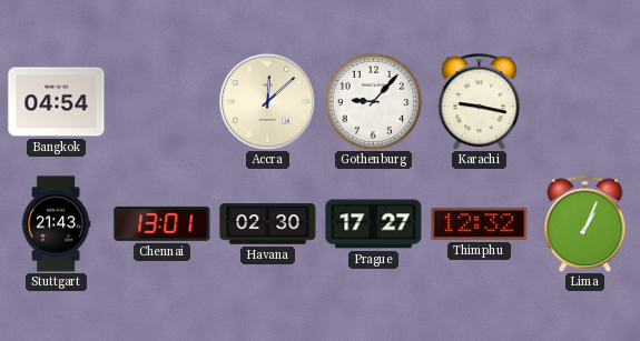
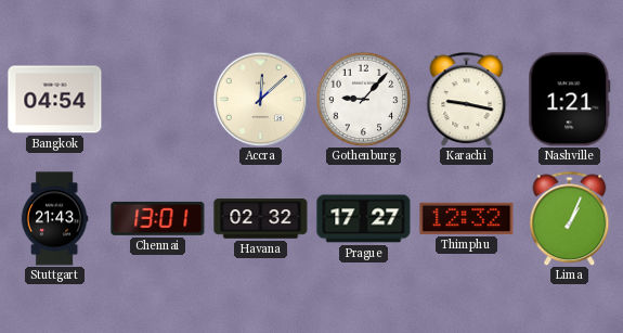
Nashville: none -> 1:21
Havana: 02:30 -> 02:32
